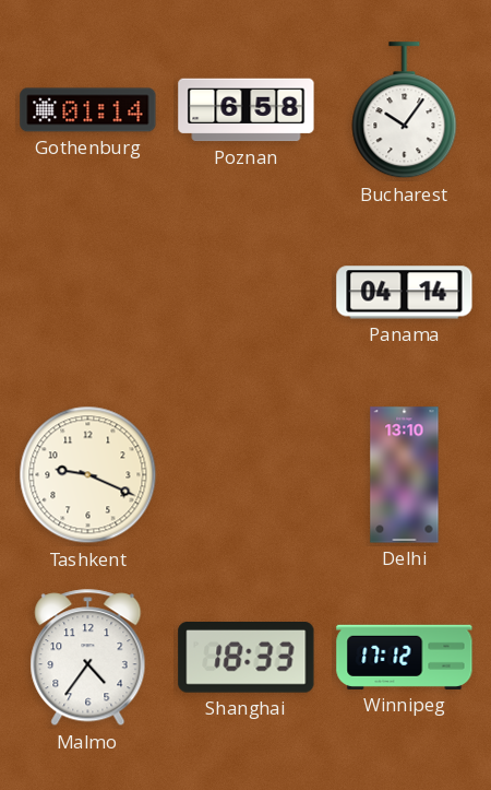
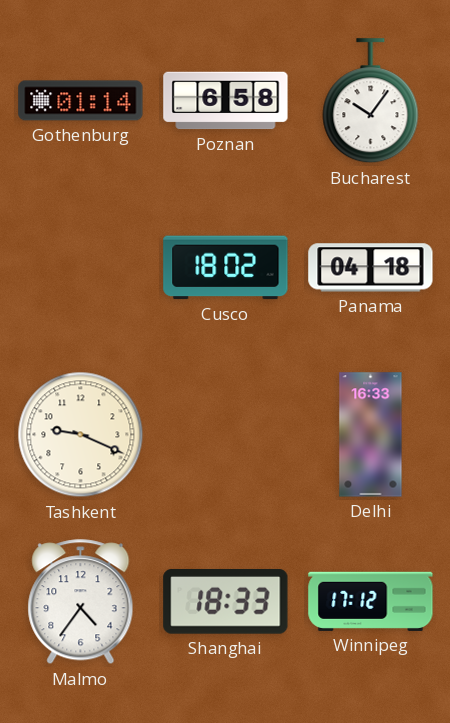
Cusco: none -> 18:02
Panama: 04:14 -> 04:18
Delhi: 13:10 -> 16:33
